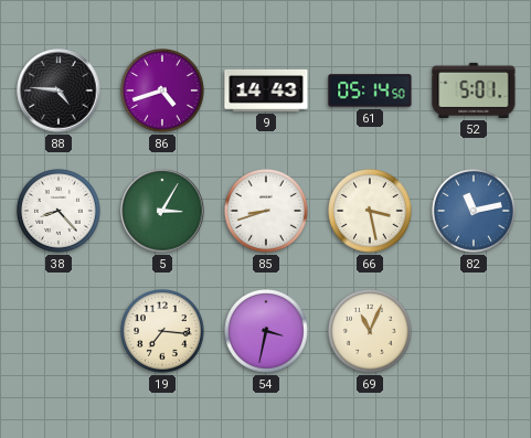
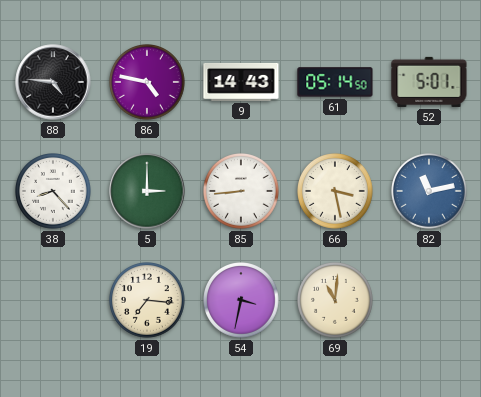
86: 4:42 -> 4:47
5: 3:05 -> 3:00
85: 8:42 -> 8:44
69: 11:04 -> 11:01
